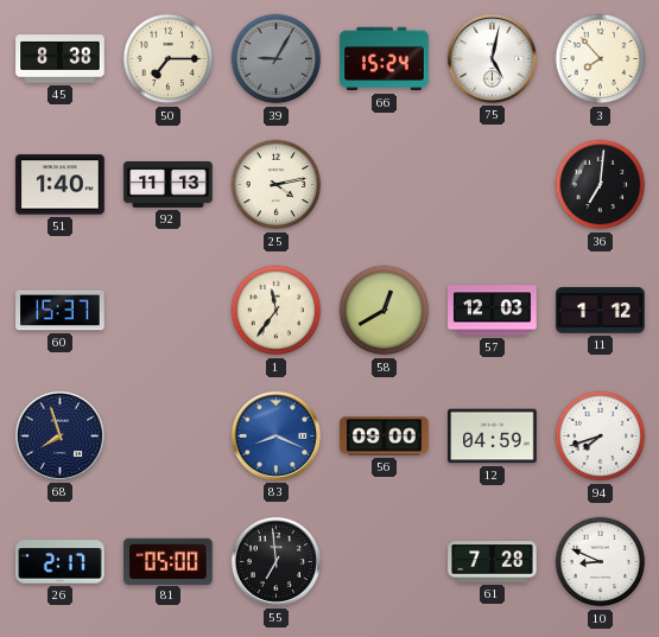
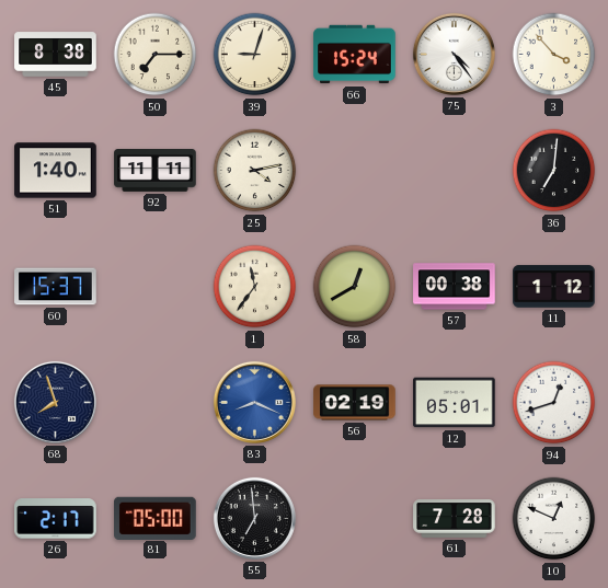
39: 9:05 -> 9:03
39 dial: grey -> cream
75: 5:02 -> 4:24
3: 7:53 -> 3:53
92: 11:13 -> 11:11
57: 12:03 -> 00:38
56: 09:00 -> 02:19
12: 04:59 -> 05:01
94: 7:42 -> 12:42
10: 8:49 -> 12:49
